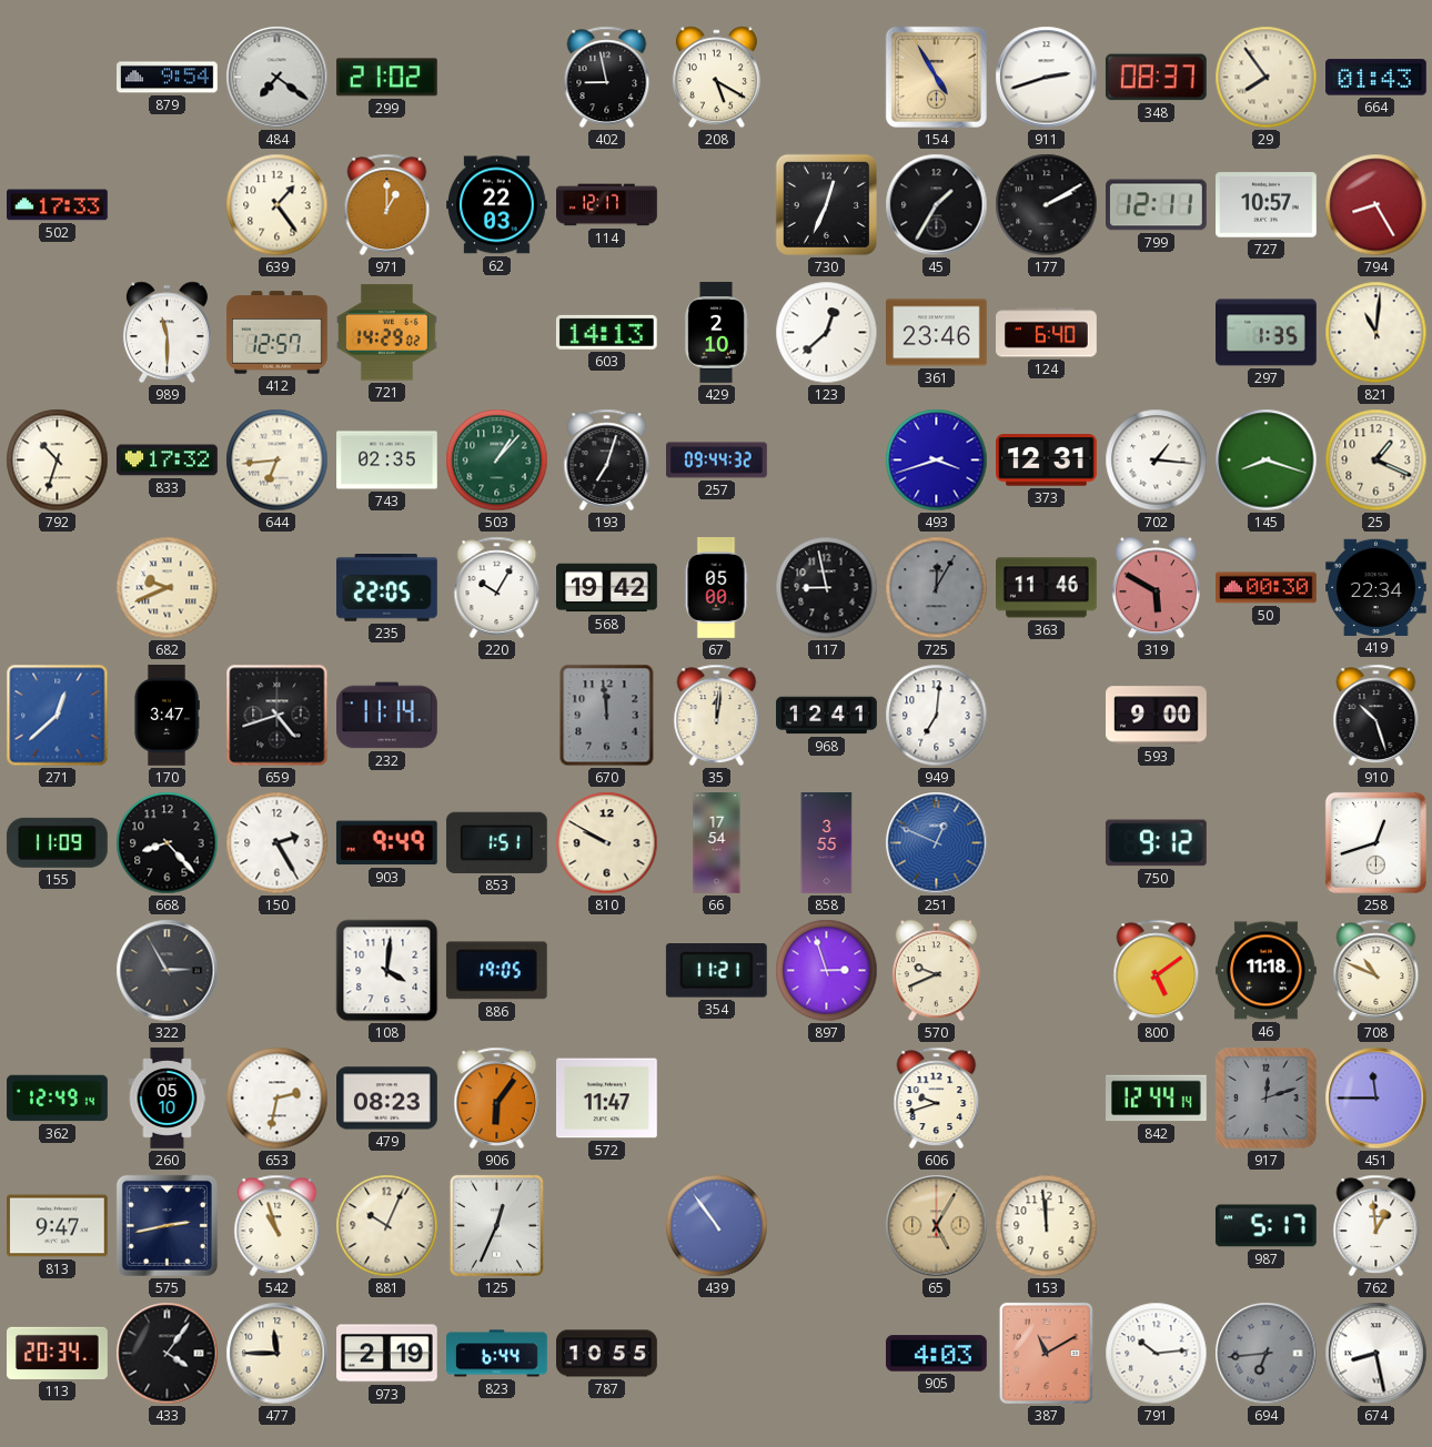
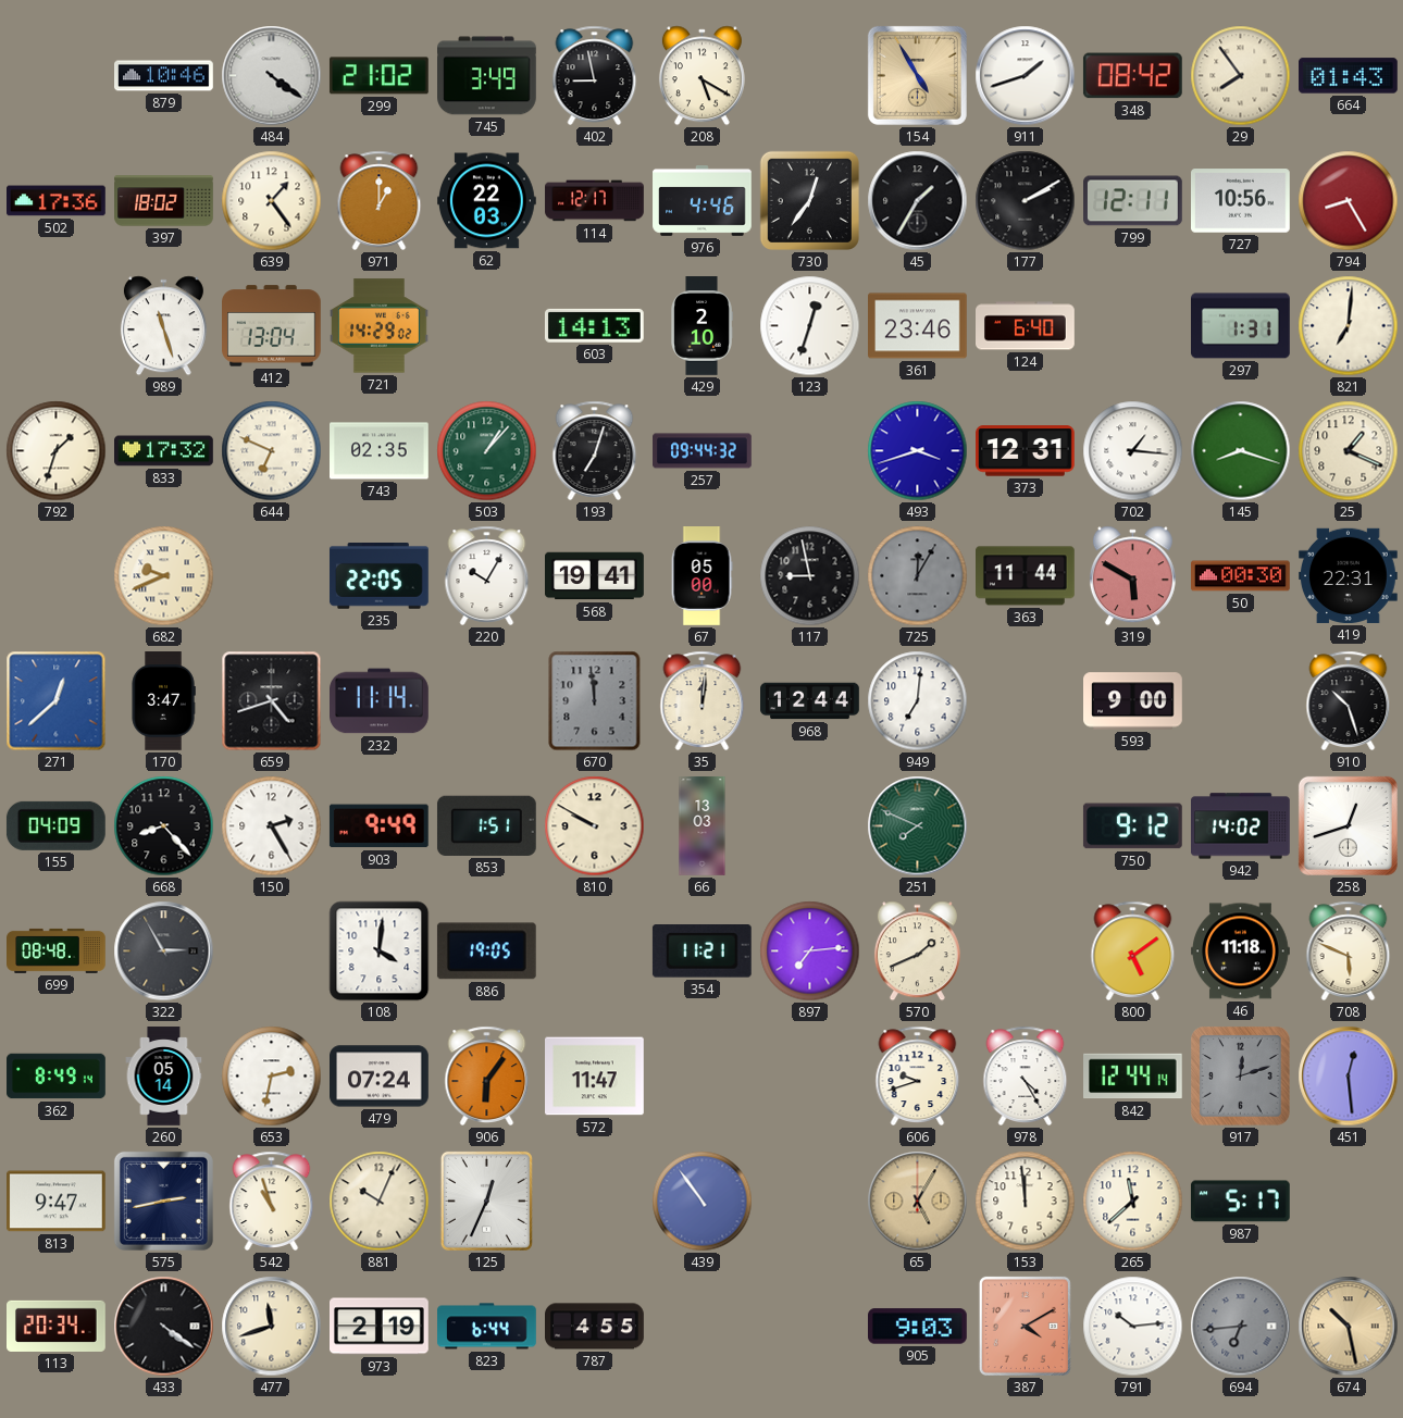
879: 9:54 -> 10:46
484: 7:21 -> 4:21
745: none -> 3:49
911: 2:42 -> 1:42
348: 08:37 -> 08:42
502: 17:33 -> 17:36
397: none -> 18:02
976: none -> 4:46
730: 12:34 -> 12:36
727: 10:57 -> 10:56
989: 11:30 -> 11:27
412: 12:57 -> 13:04
123: 12:38 -> 12:33
297: 1:35 -> 1:31
821: 11:01 -> 7:01
792: 10:33 -> 1:33
644: 6:44 -> 6:49
568: 19:42 -> 19:41
363: 11:46 -> 11:44
419: 22:34 -> 22:31
968: 12:41 -> 12:44
155: 11:09 -> 04:09
66: 17:54 -> 13:03
858: 3:55 -> none
251: 12:49 -> 7:49
251 dial: blue -> green
942: none -> 14:02
699: none -> 08:48
897: 2:57 -> 7:14
570: 9:41 -> 1:41
708: 10:49 -> 5:49
362: 12:49 -> 8:49
260: 05:10 -> 05:14
479: 08:23 -> 07:24
978: none -> 4:25
451: 11:45 -> 12:29
265: none -> 11:38
762: 12:59 -> none
433: 4:06 -> 4:21
477: 11:45 -> 11:42
787: 10:55 -> 4:55
905: 4:03 -> 9:03
387: 11:10 -> 4:10
674: 8:28 -> 10:28
674 dial: white -> champagne
